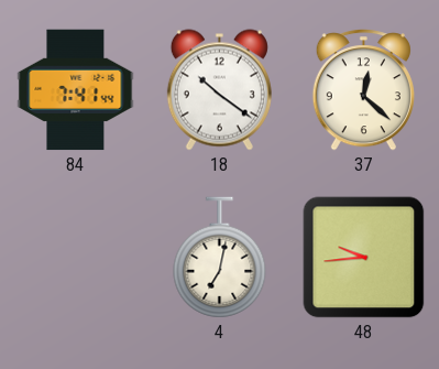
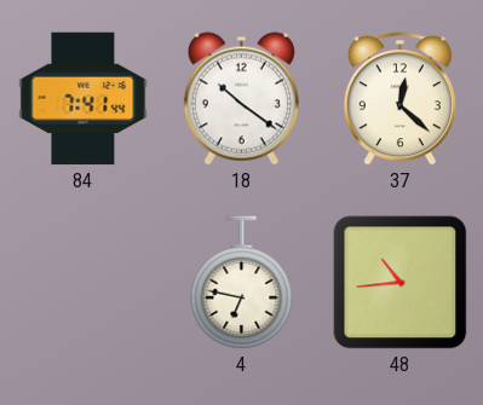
4: 7:02 -> 6:47
48: 9:44 -> 10:44
